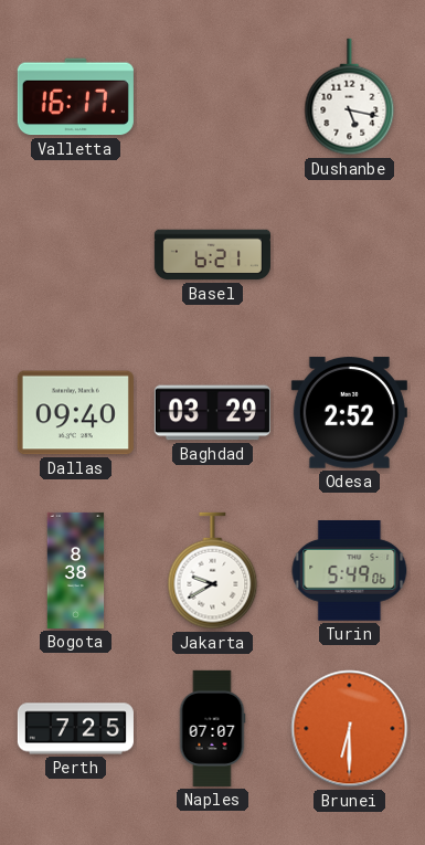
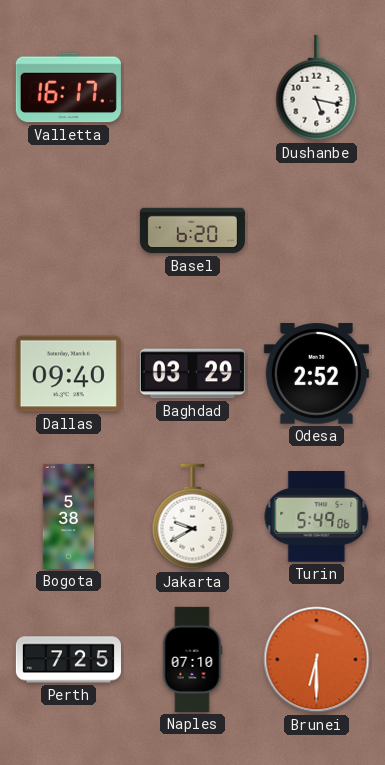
Basel: 6:21 -> 6:20
Bogota: 8:38 -> 5:38
Naples: 07:07 -> 07:10
